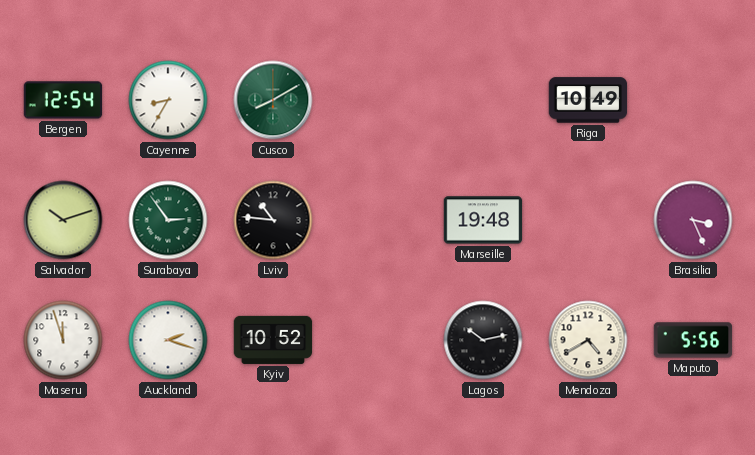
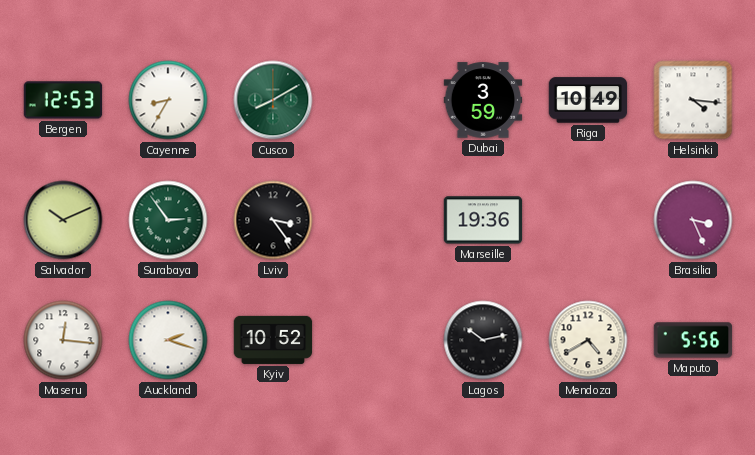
Bergen: 12:54 -> 12:53
Dubai: none -> 3:59
Helsinki: none -> 4:16
Salvador: 10:12 -> 10:11
Lviv: 10:46 -> 3:24
Marseille: 19:48 -> 19:36
Maseru: 11:57 -> 12:16
